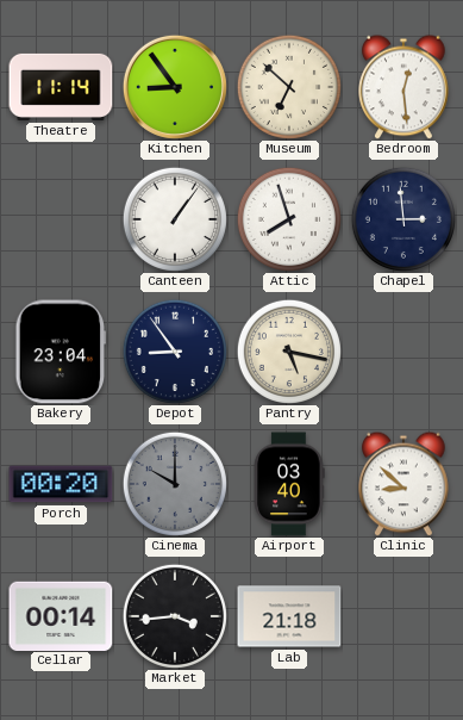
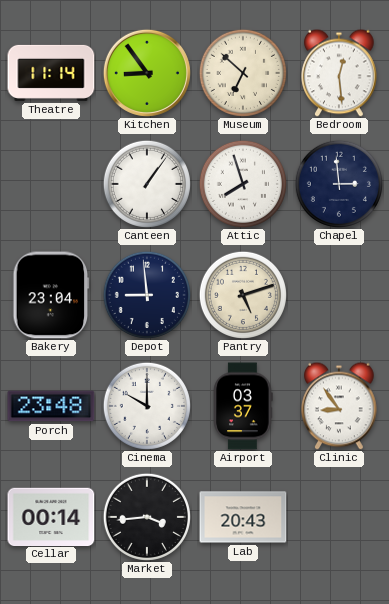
Depot: 8:54 -> 8:59
Pantry: 5:17 -> 5:12
Porch: 00:20 -> 23:48
Cinema dial: grey -> white
Airport: 03:40 -> 03:37
Clinic: 8:52 -> 8:54
Lab: 21:18 -> 20:43
